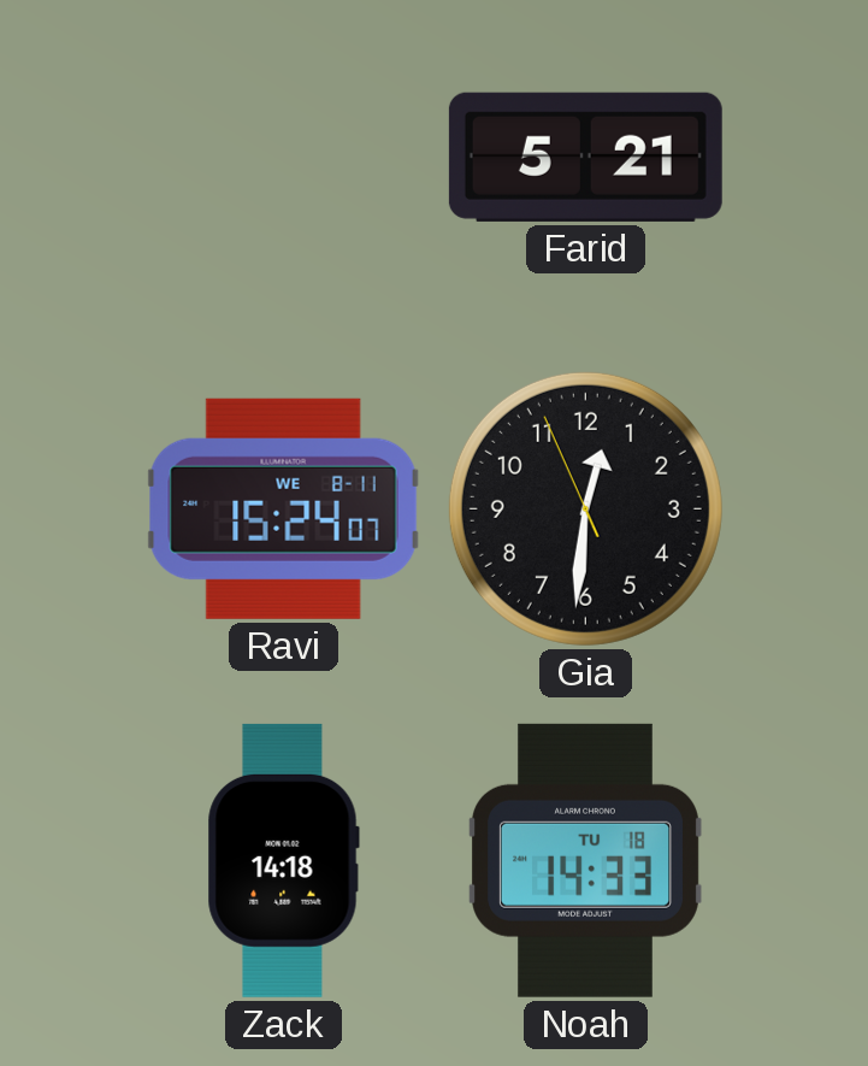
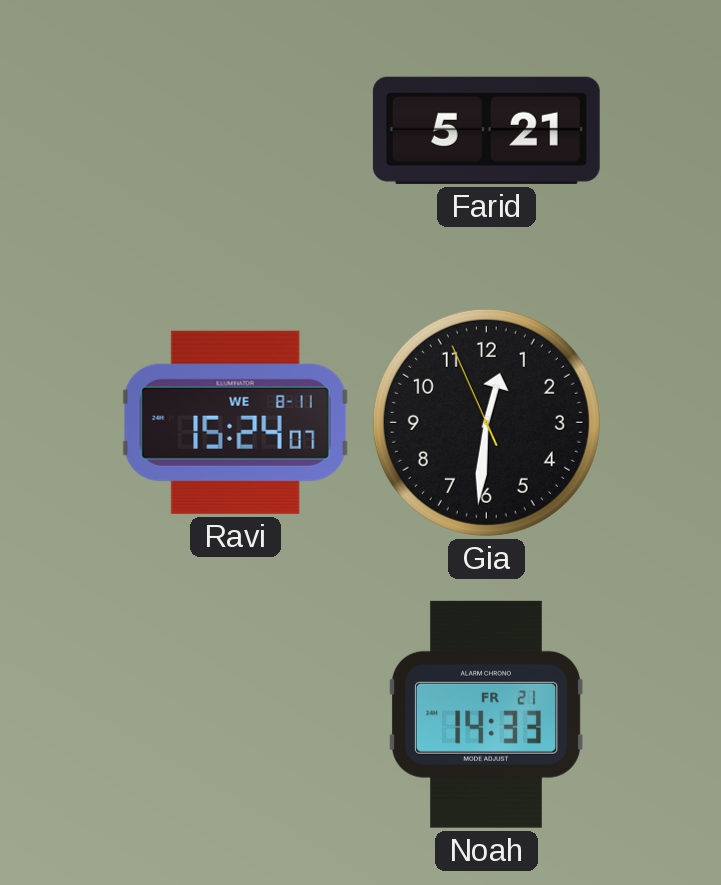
Zack: 14:18 -> none
Noah date: TU 18 -> FR 21
